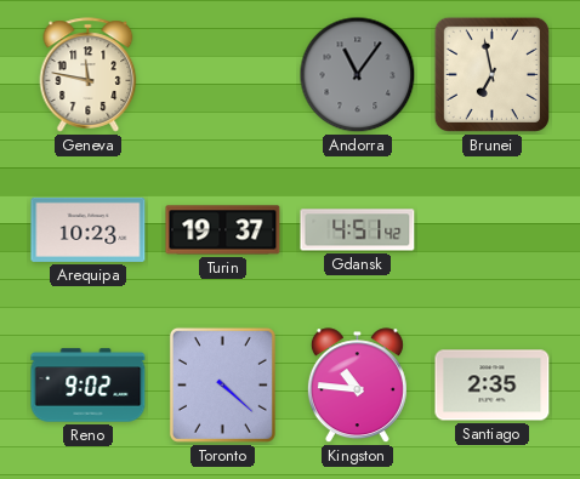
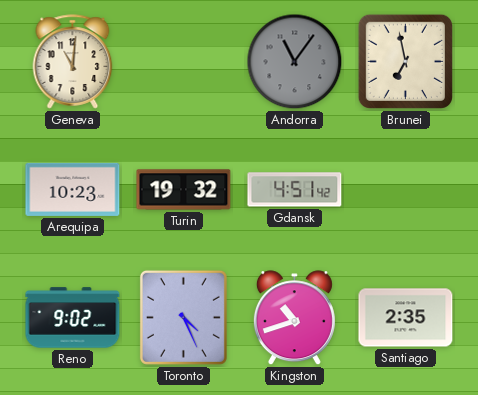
Geneva: 11:47 -> 11:01
Turin: 19:37 -> 19:32
Toronto: 4:22 -> 4:26
Kingston: 10:46 -> 10:42
